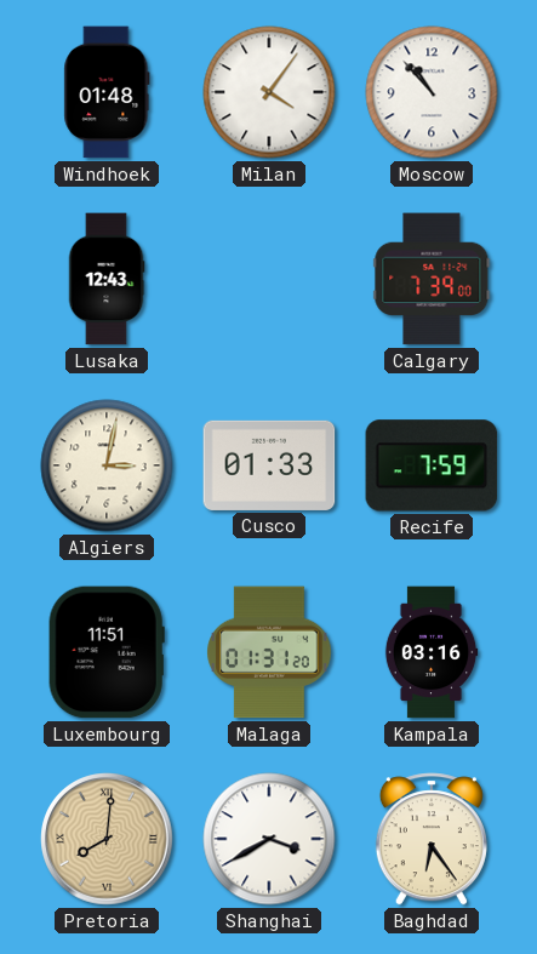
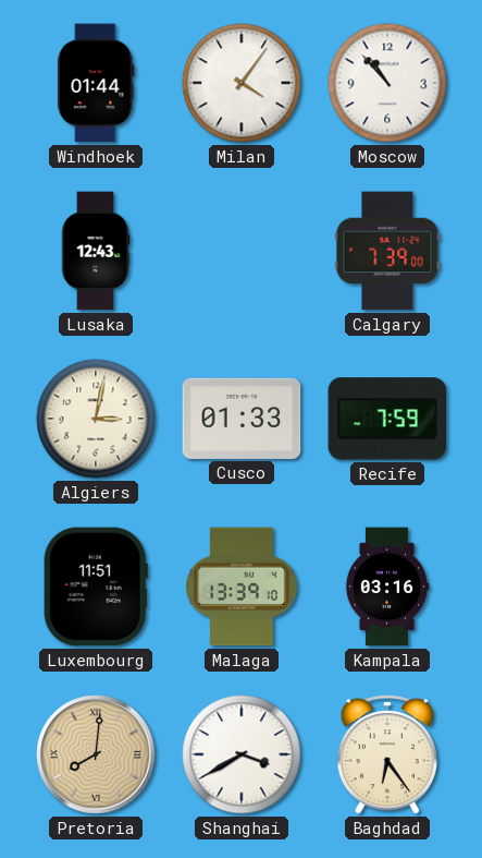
Windhoek: 01:48 -> 01:44
Malaga: 01:31 -> 13:39
